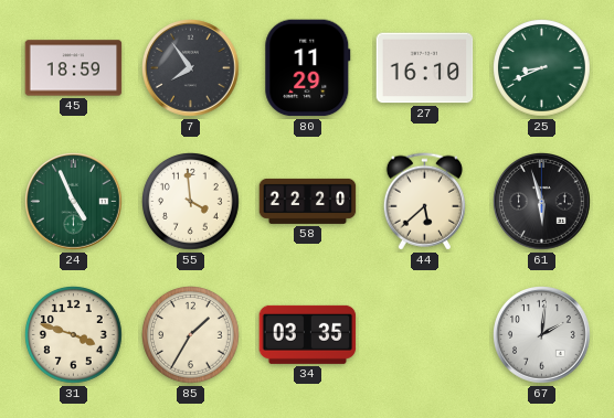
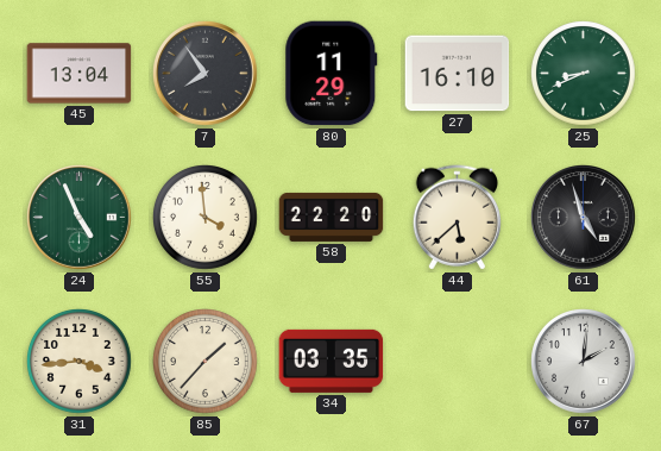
45: 18:59 -> 13:04
61: 5:57 -> 4:57
31: 3:48 -> 3:44
85: 1:35 -> 1:37
